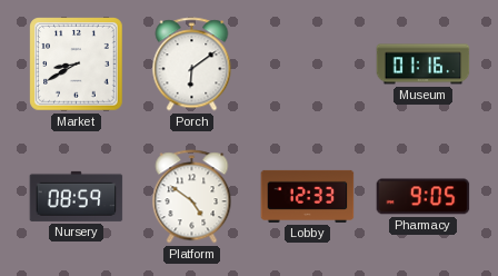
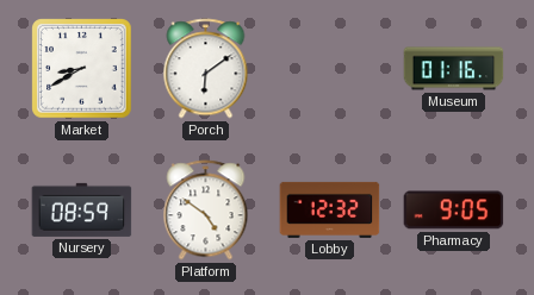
Lobby: 12:33 -> 12:32
